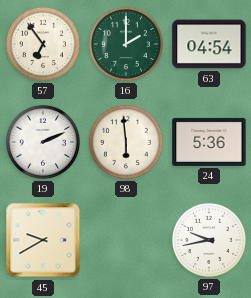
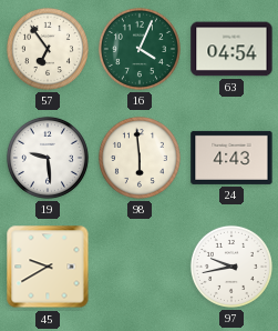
16: 2:00 -> 4:04
19: 2:11 -> 9:29
24: 5:36 -> 4:43
